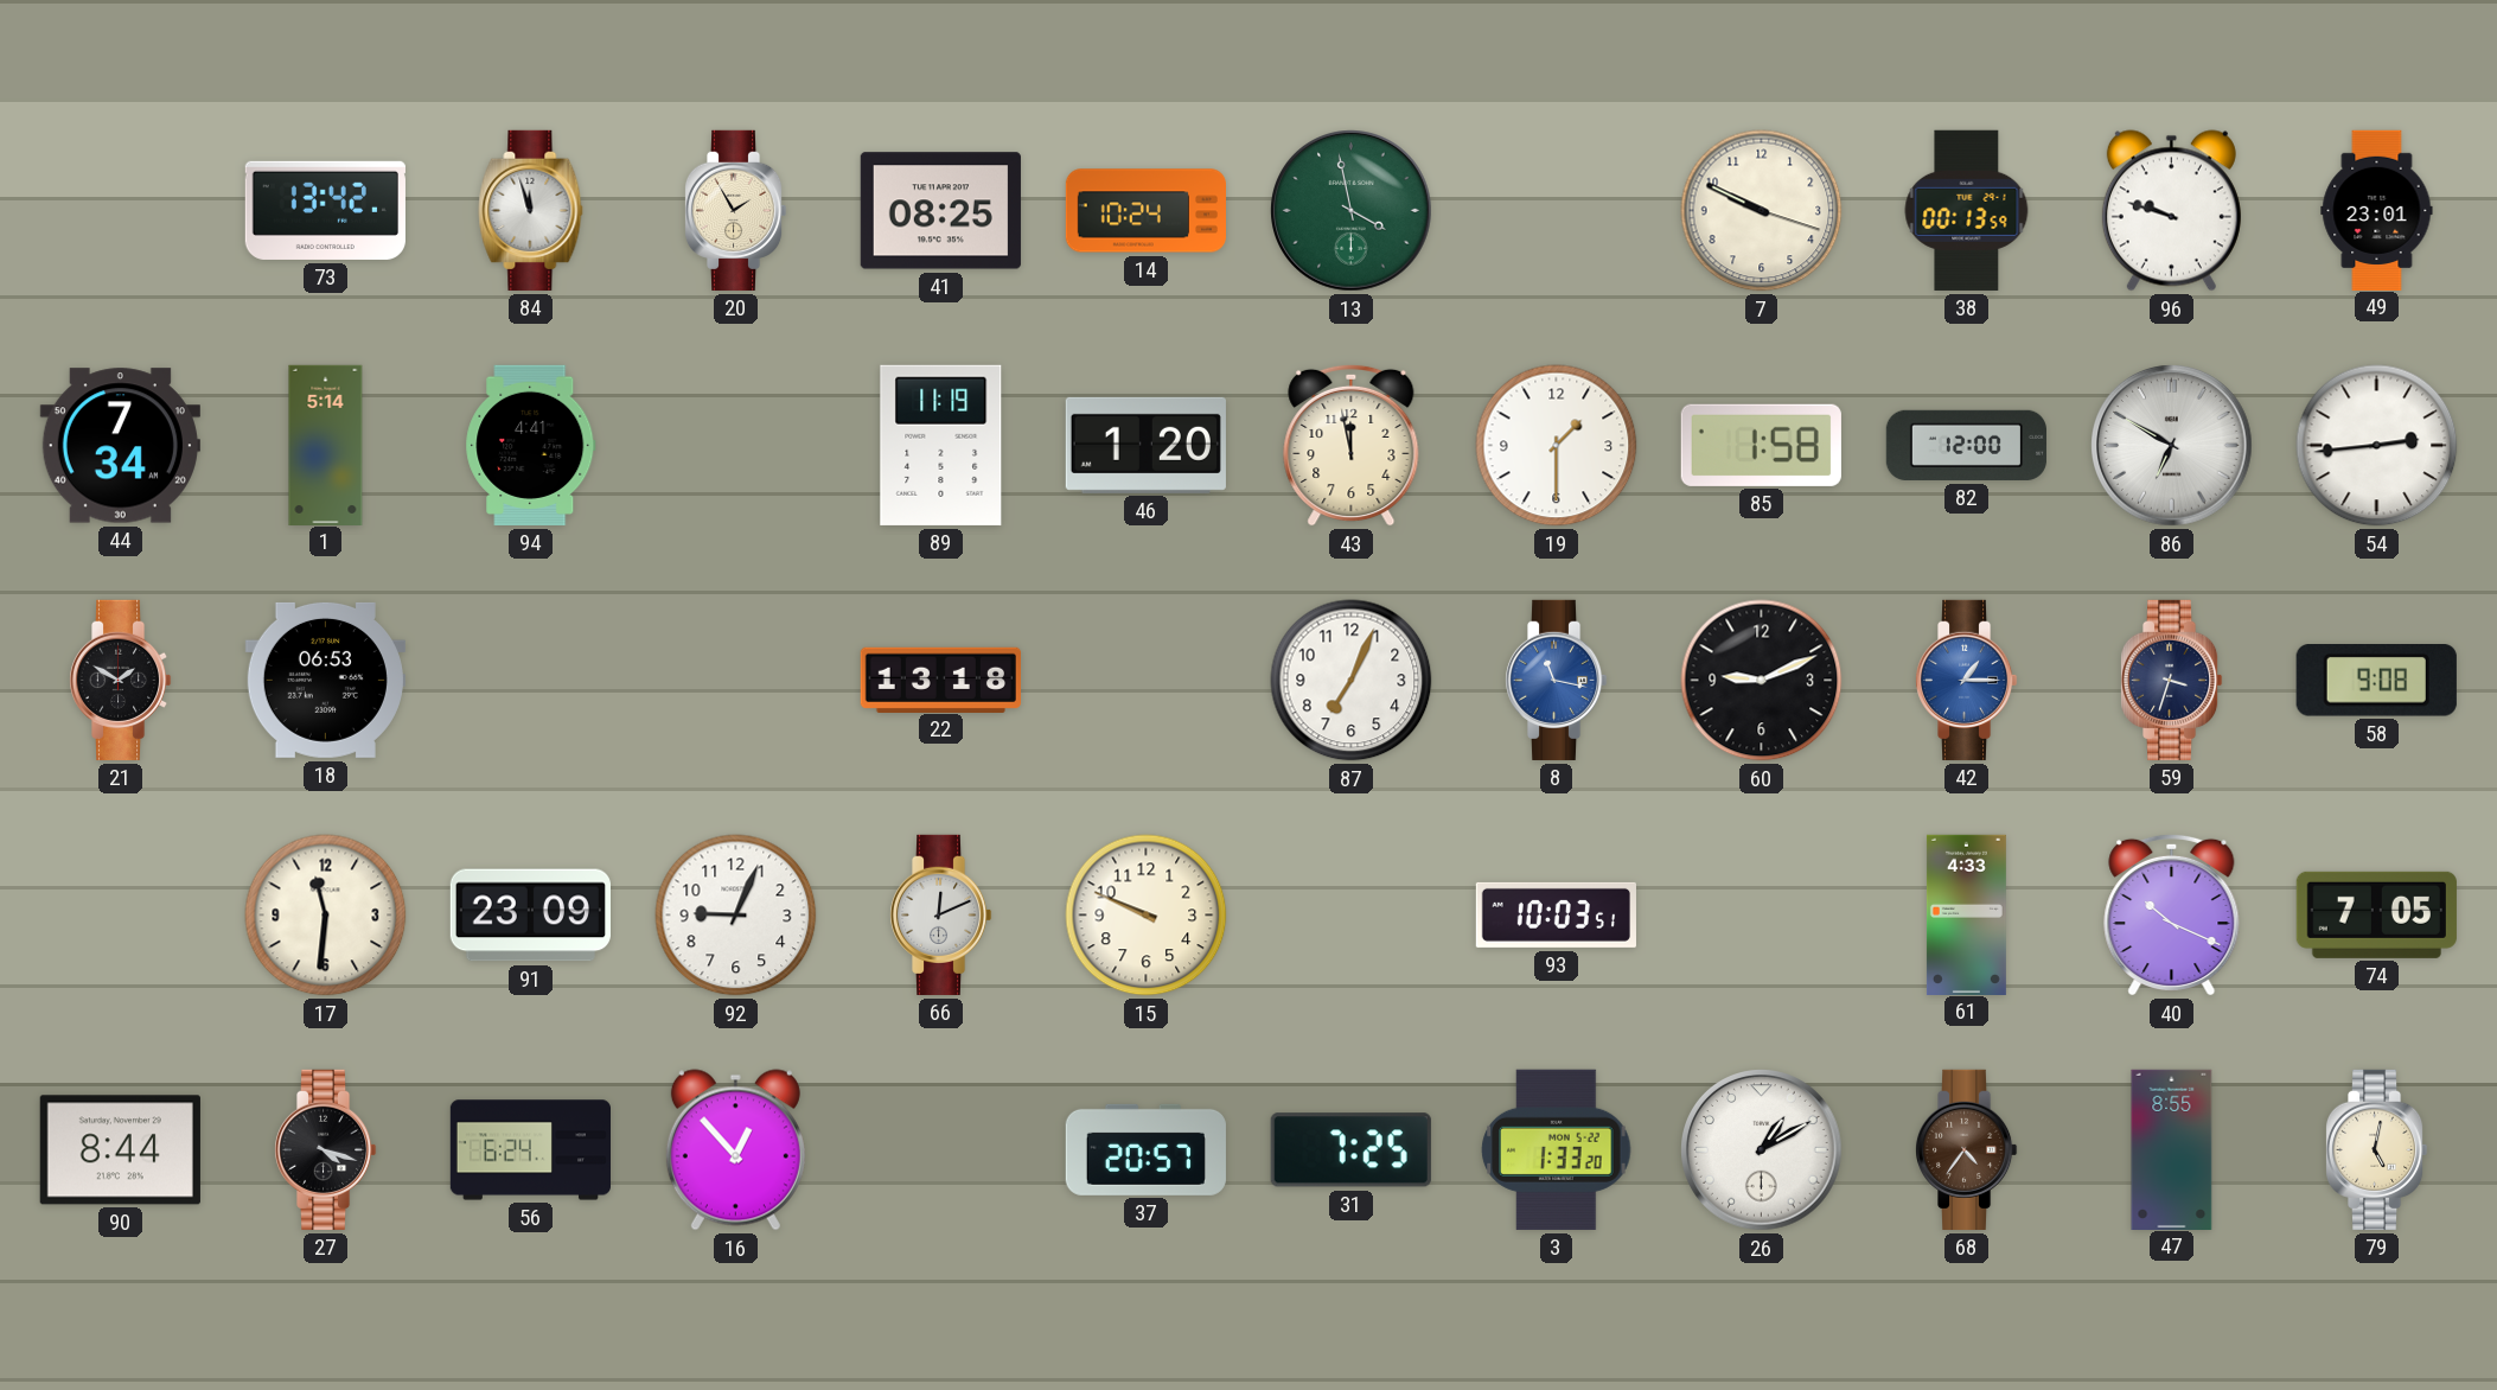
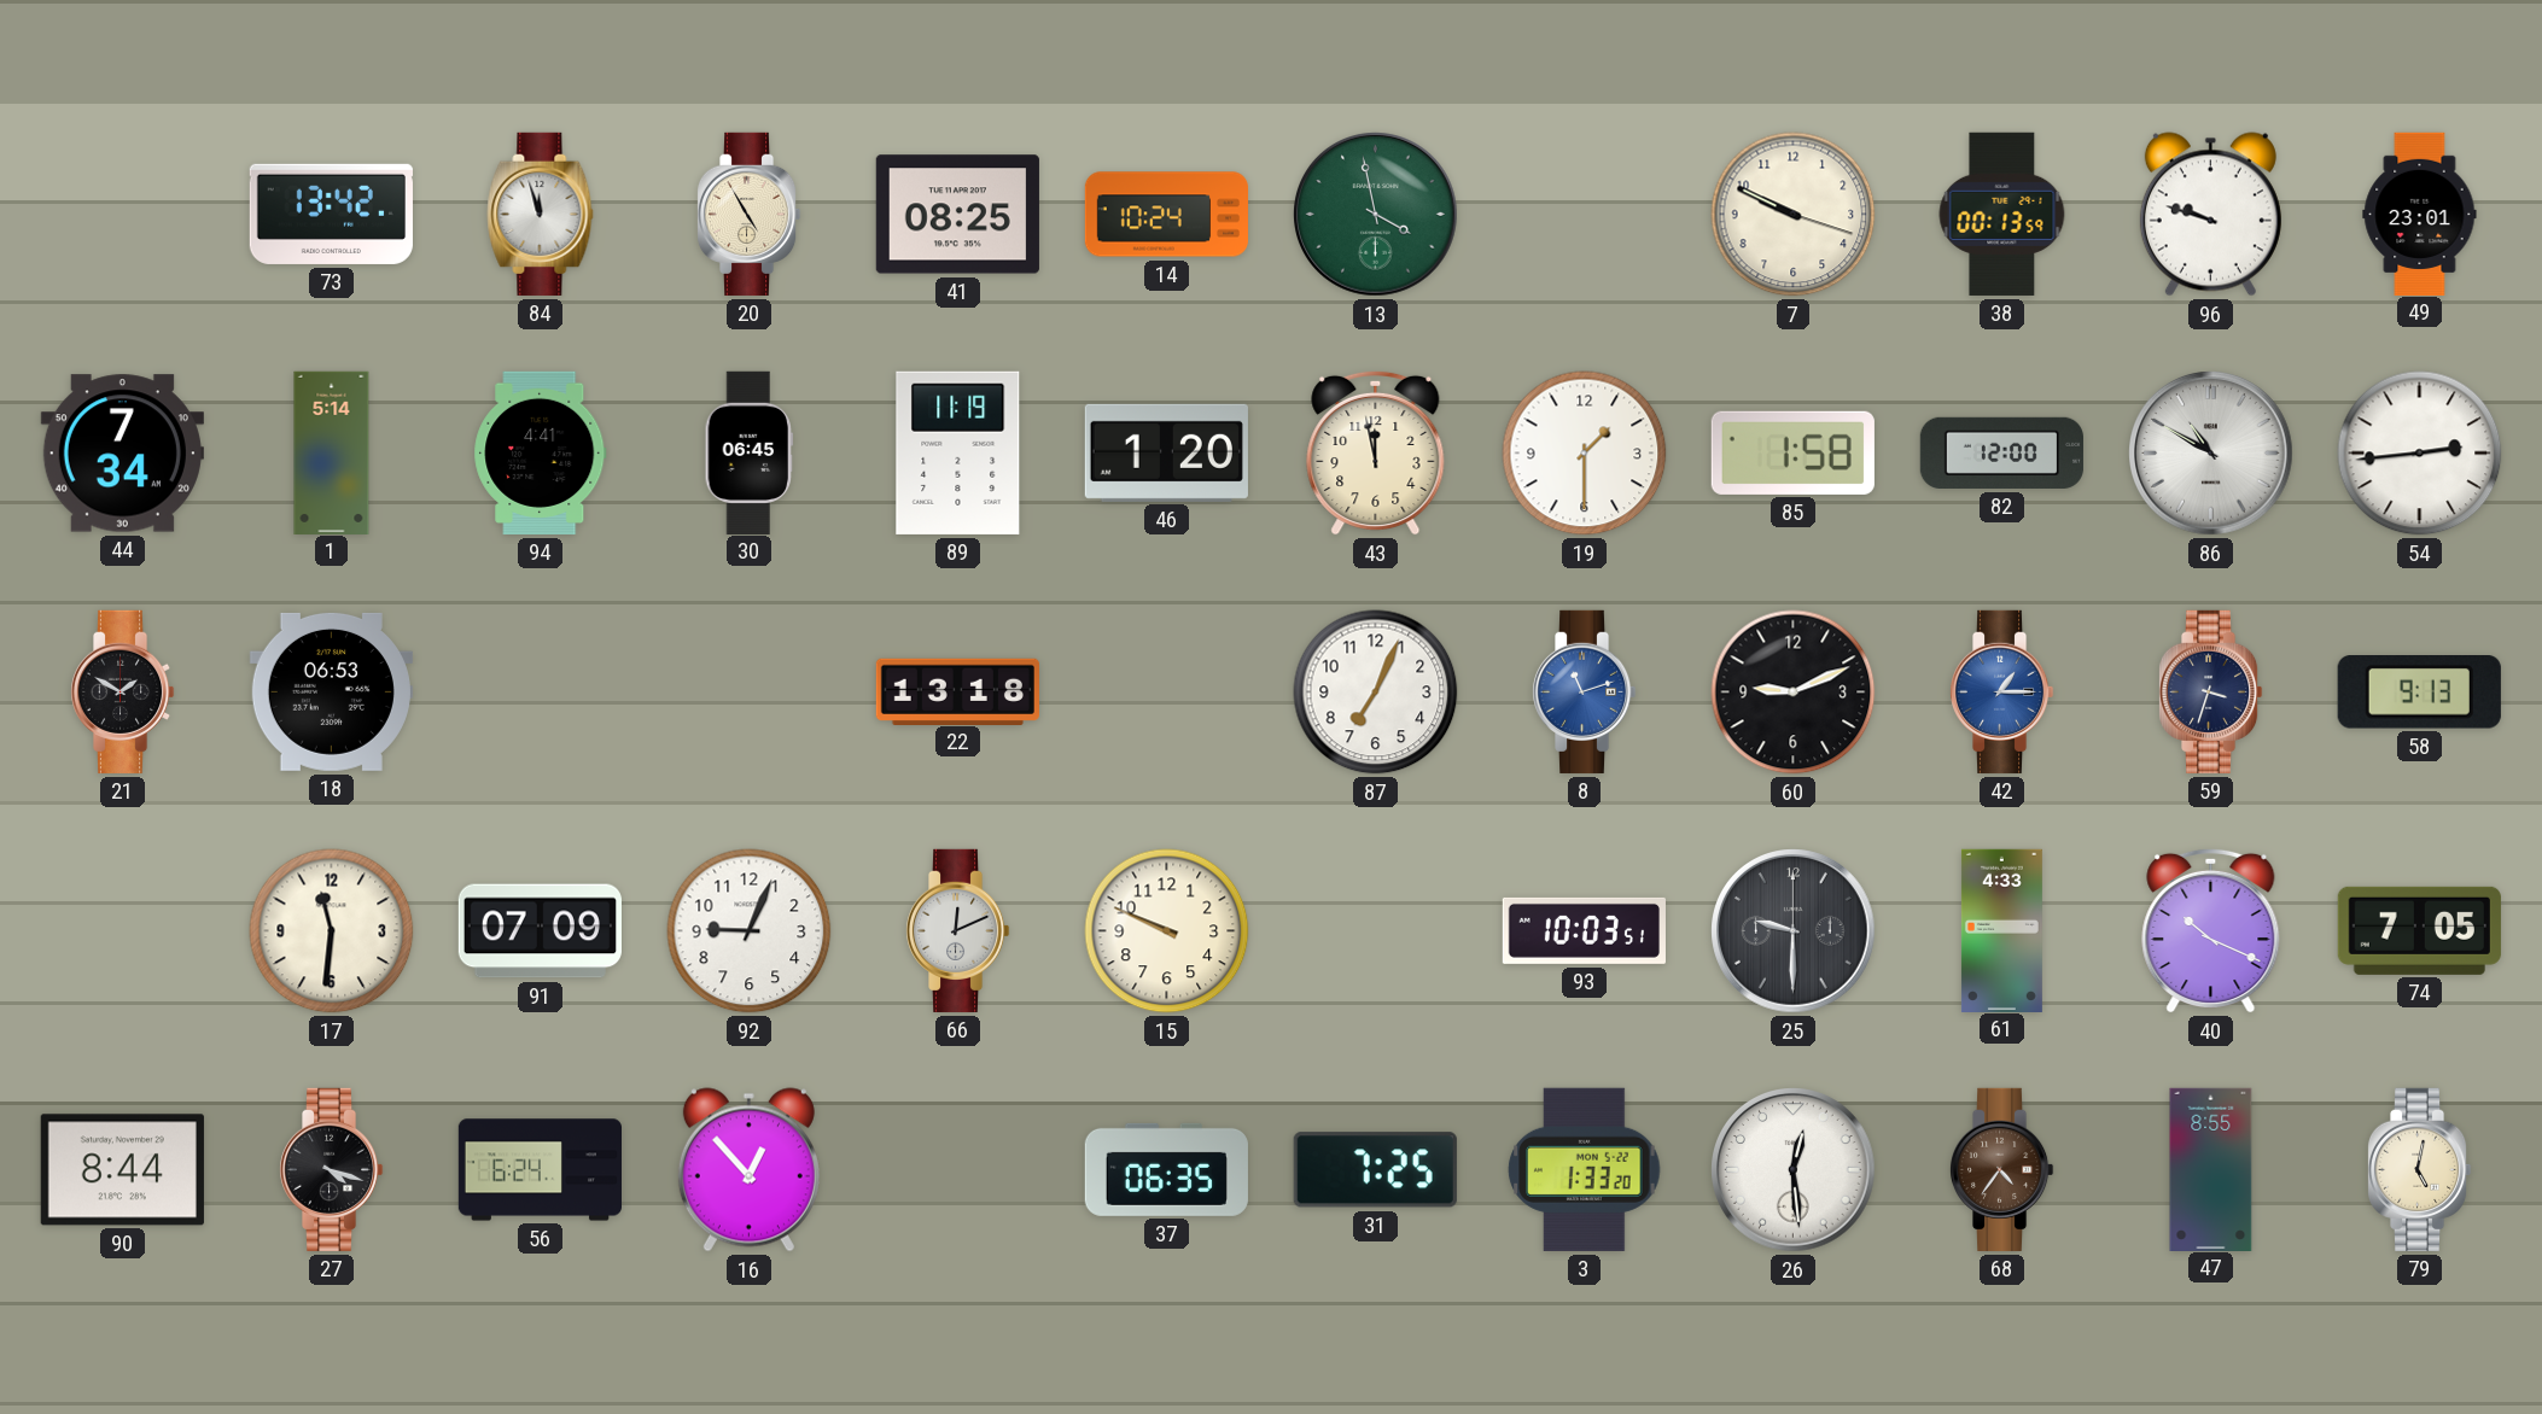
20: 1:55 -> 4:55
30: none -> 06:45
86: 6:50 -> 10:50
8: 11:17 -> 11:12
58: 9:08 -> 9:13
91: 23:09 -> 07:09
25: none -> 9:30
37: 20:57 -> 06:35
26: 1:10 -> 12:29
